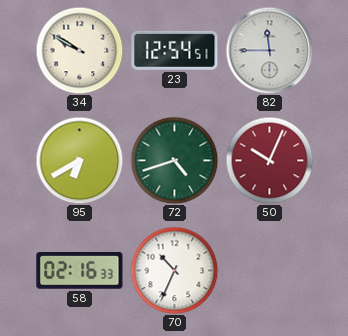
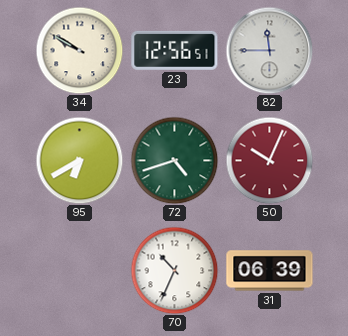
23: 12:54 -> 12:56
58: 02:16 -> none
31: none -> 06:39
